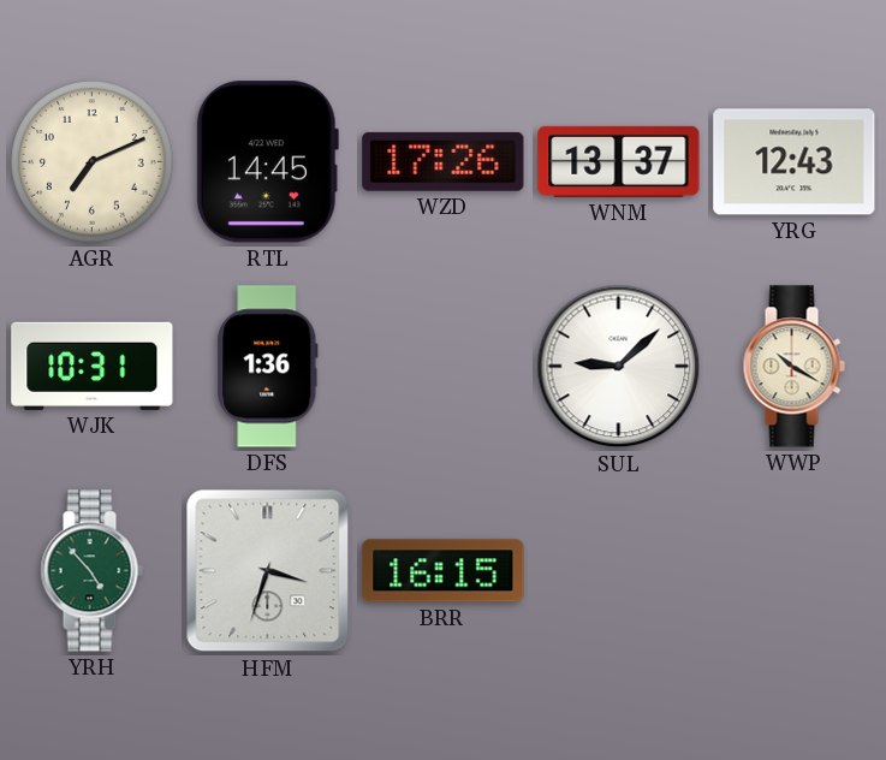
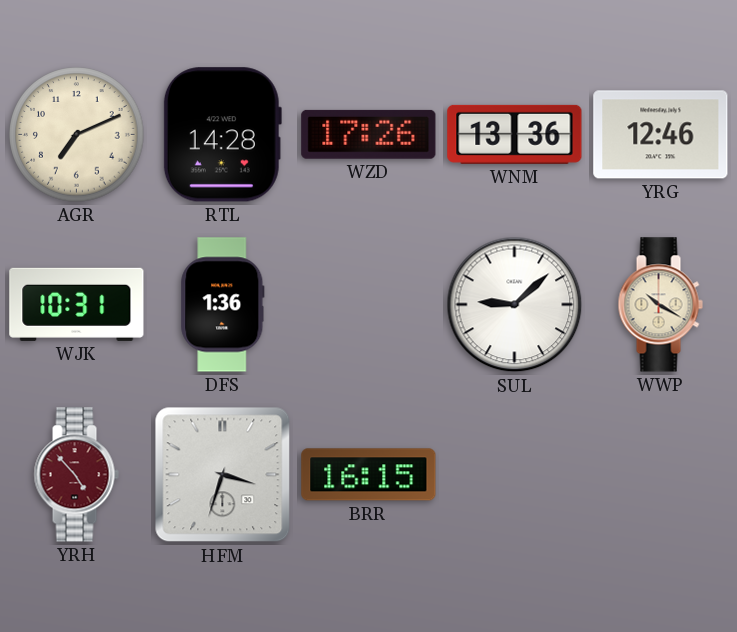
RTL: 14:45 -> 14:28
WNM: 13:37 -> 13:36
YRG: 12:43 -> 12:46
YRH dial: green -> burgundy
